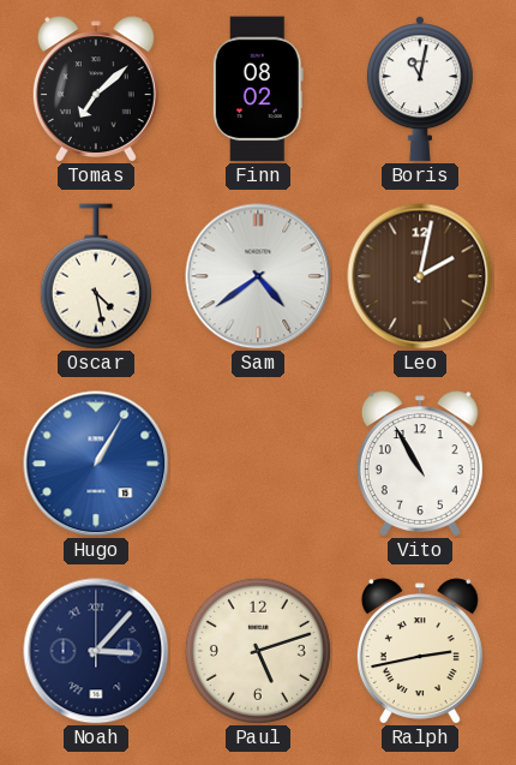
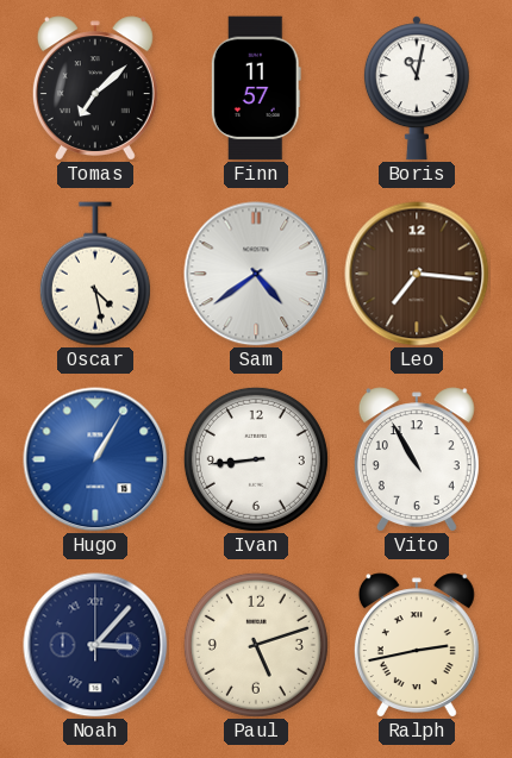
Finn: 08:02 -> 11:57
Leo: 2:02 -> 7:16
Ivan: none -> 8:44
